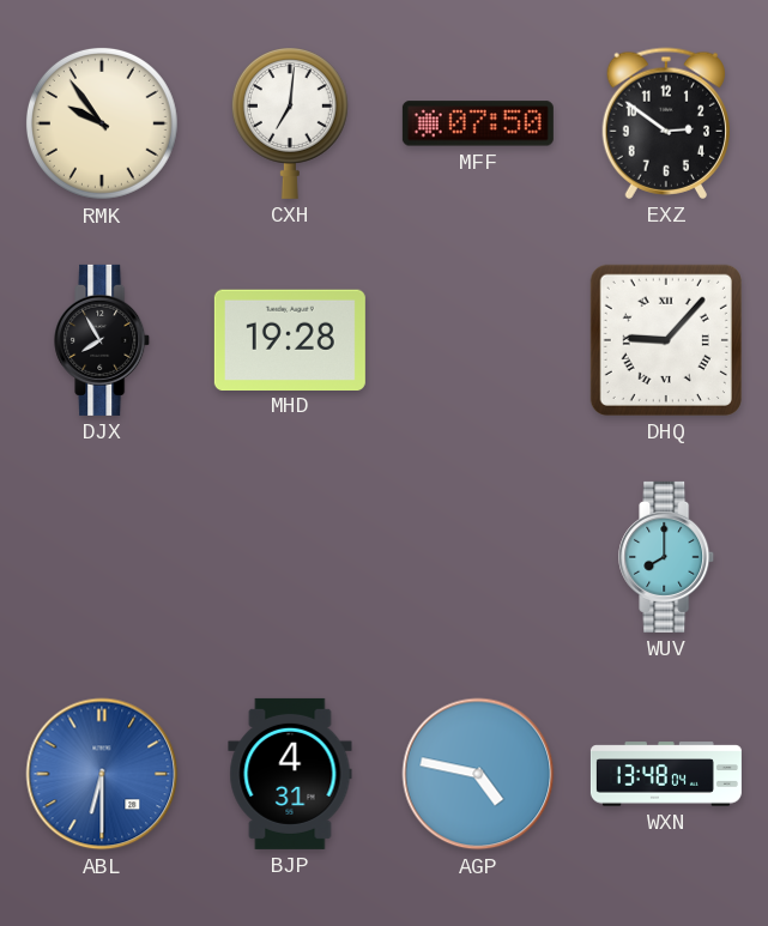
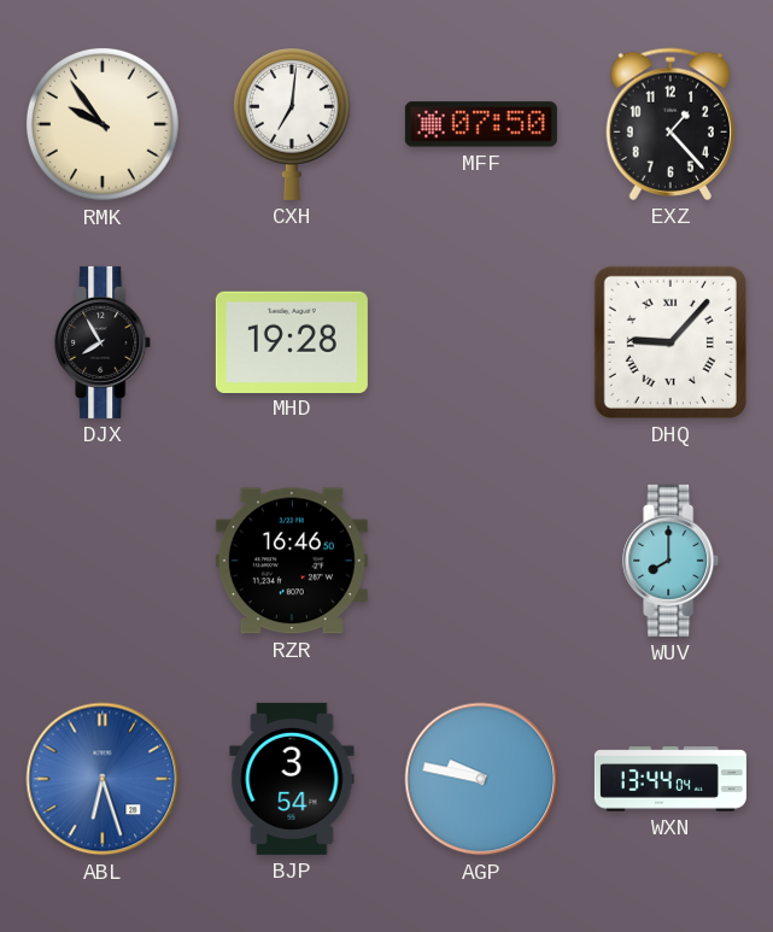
EXZ: 2:51 -> 1:23
RZR: none -> 16:46
ABL: 6:30 -> 6:27
BJP: 4:31 -> 3:54
AGP: 4:47 -> 9:47
WXN: 13:48 -> 13:44
